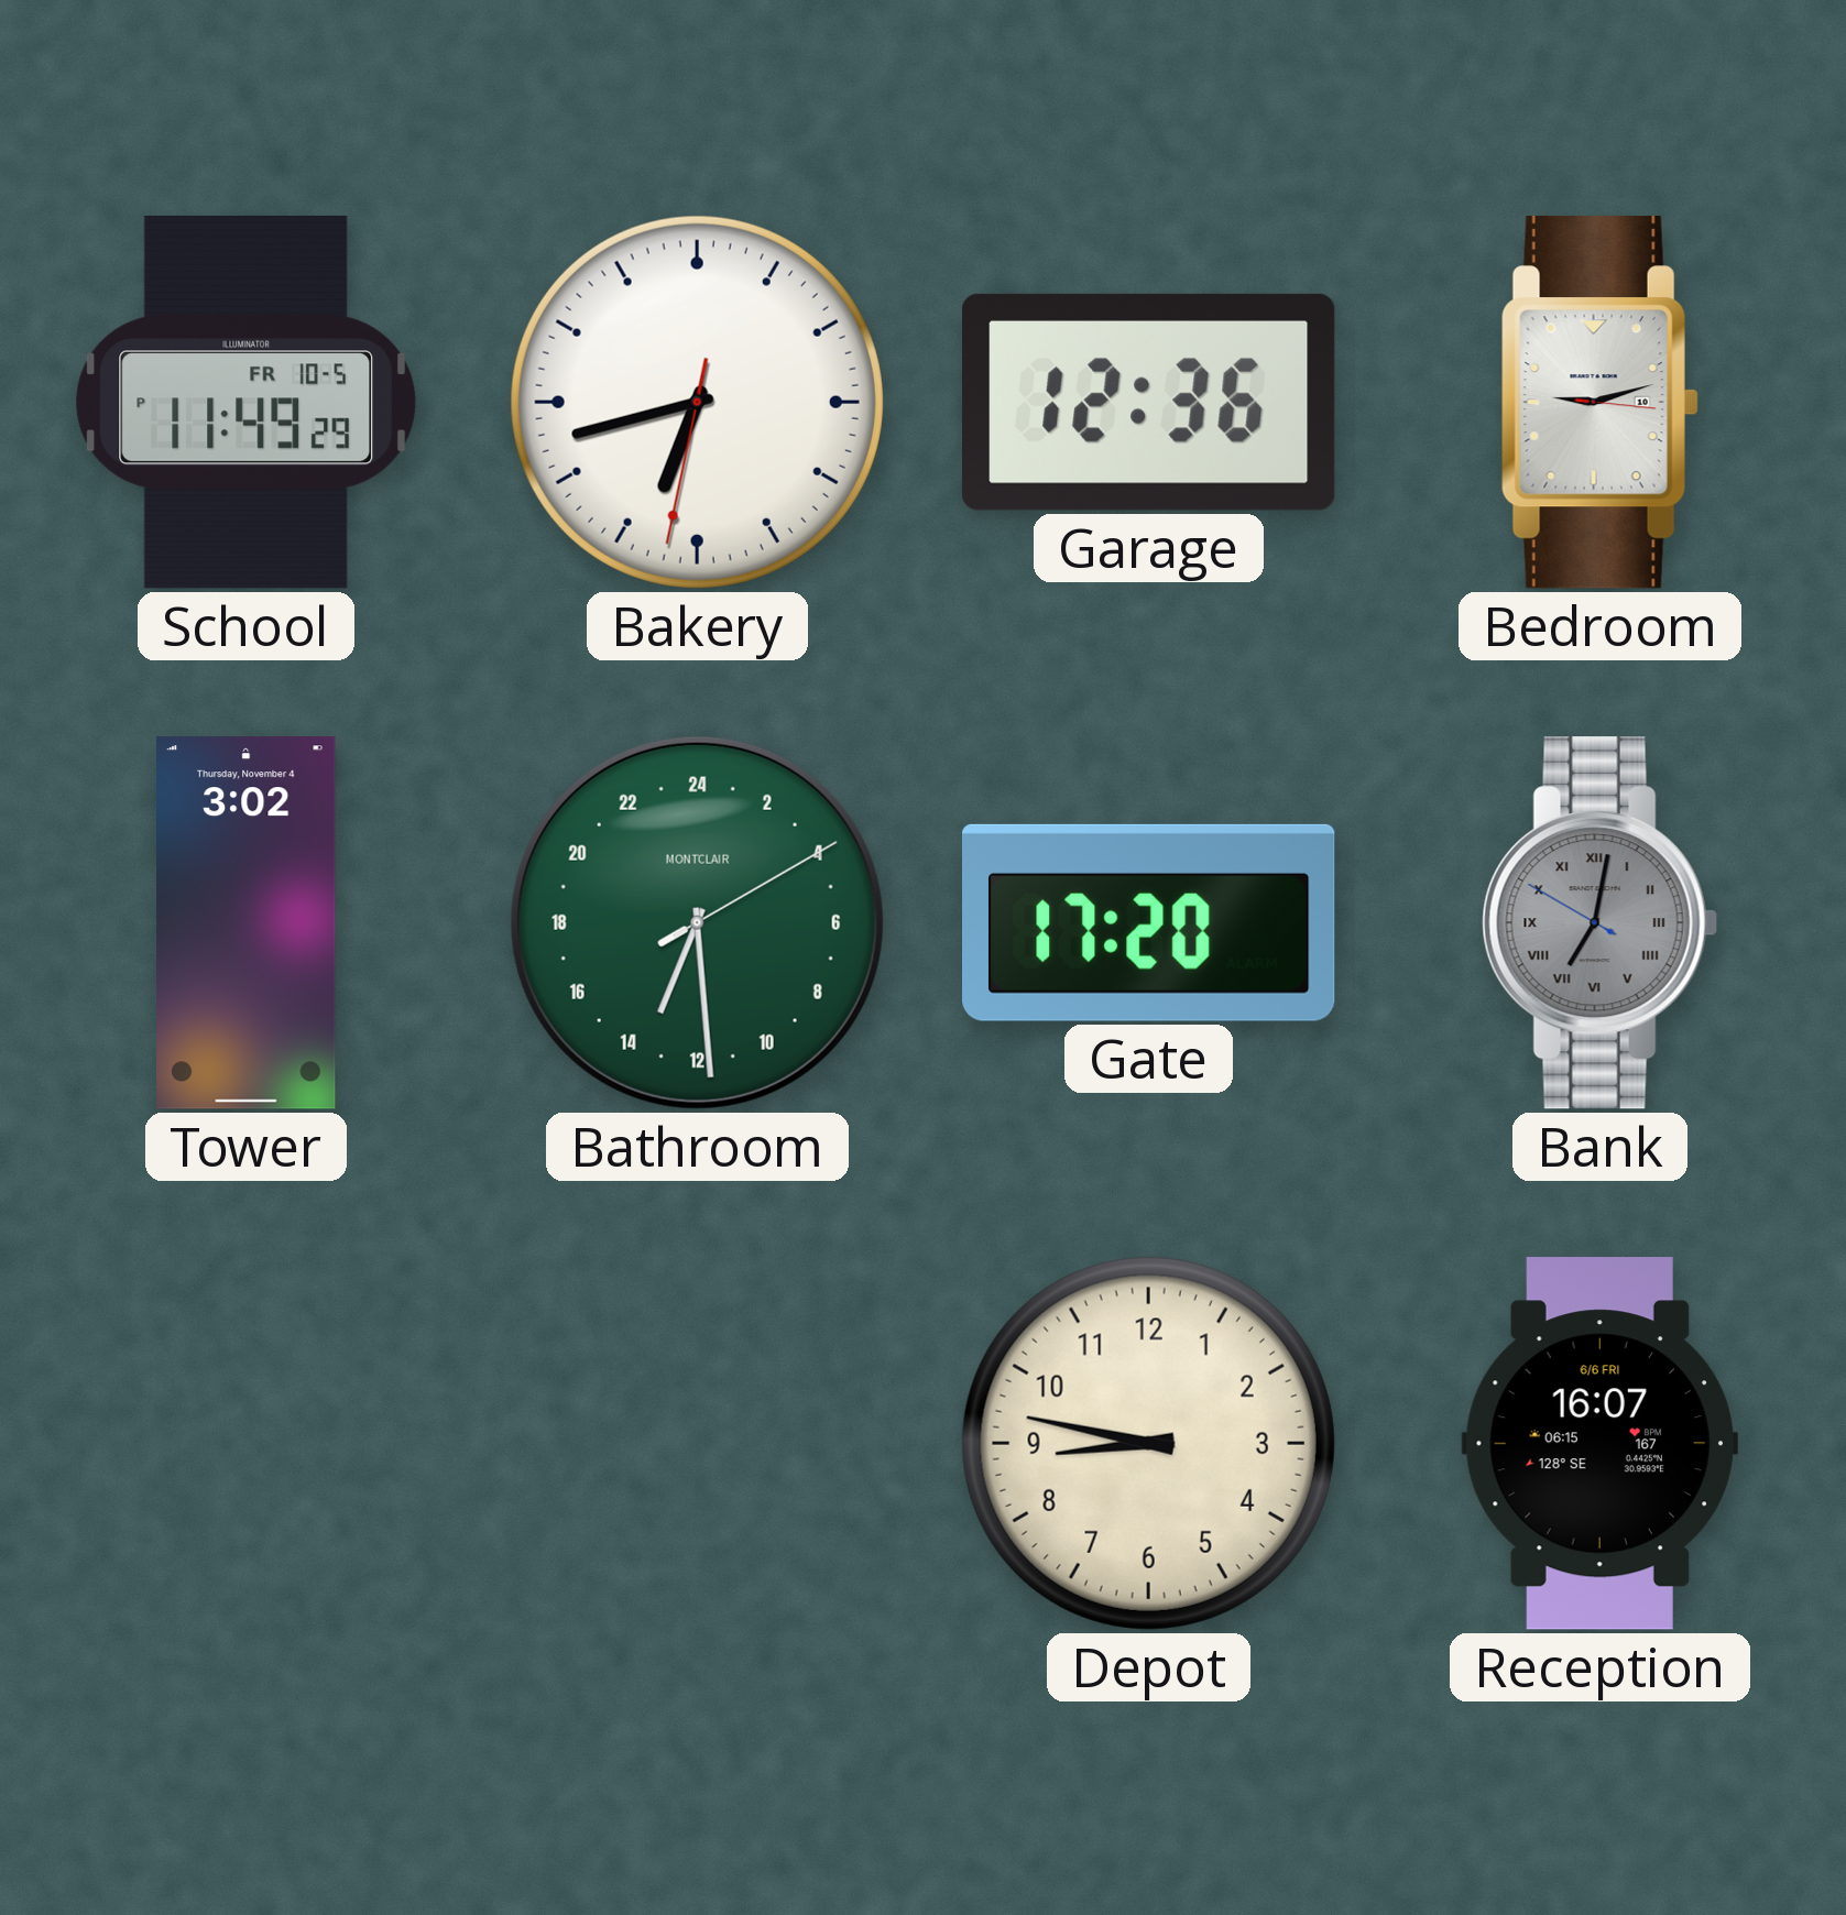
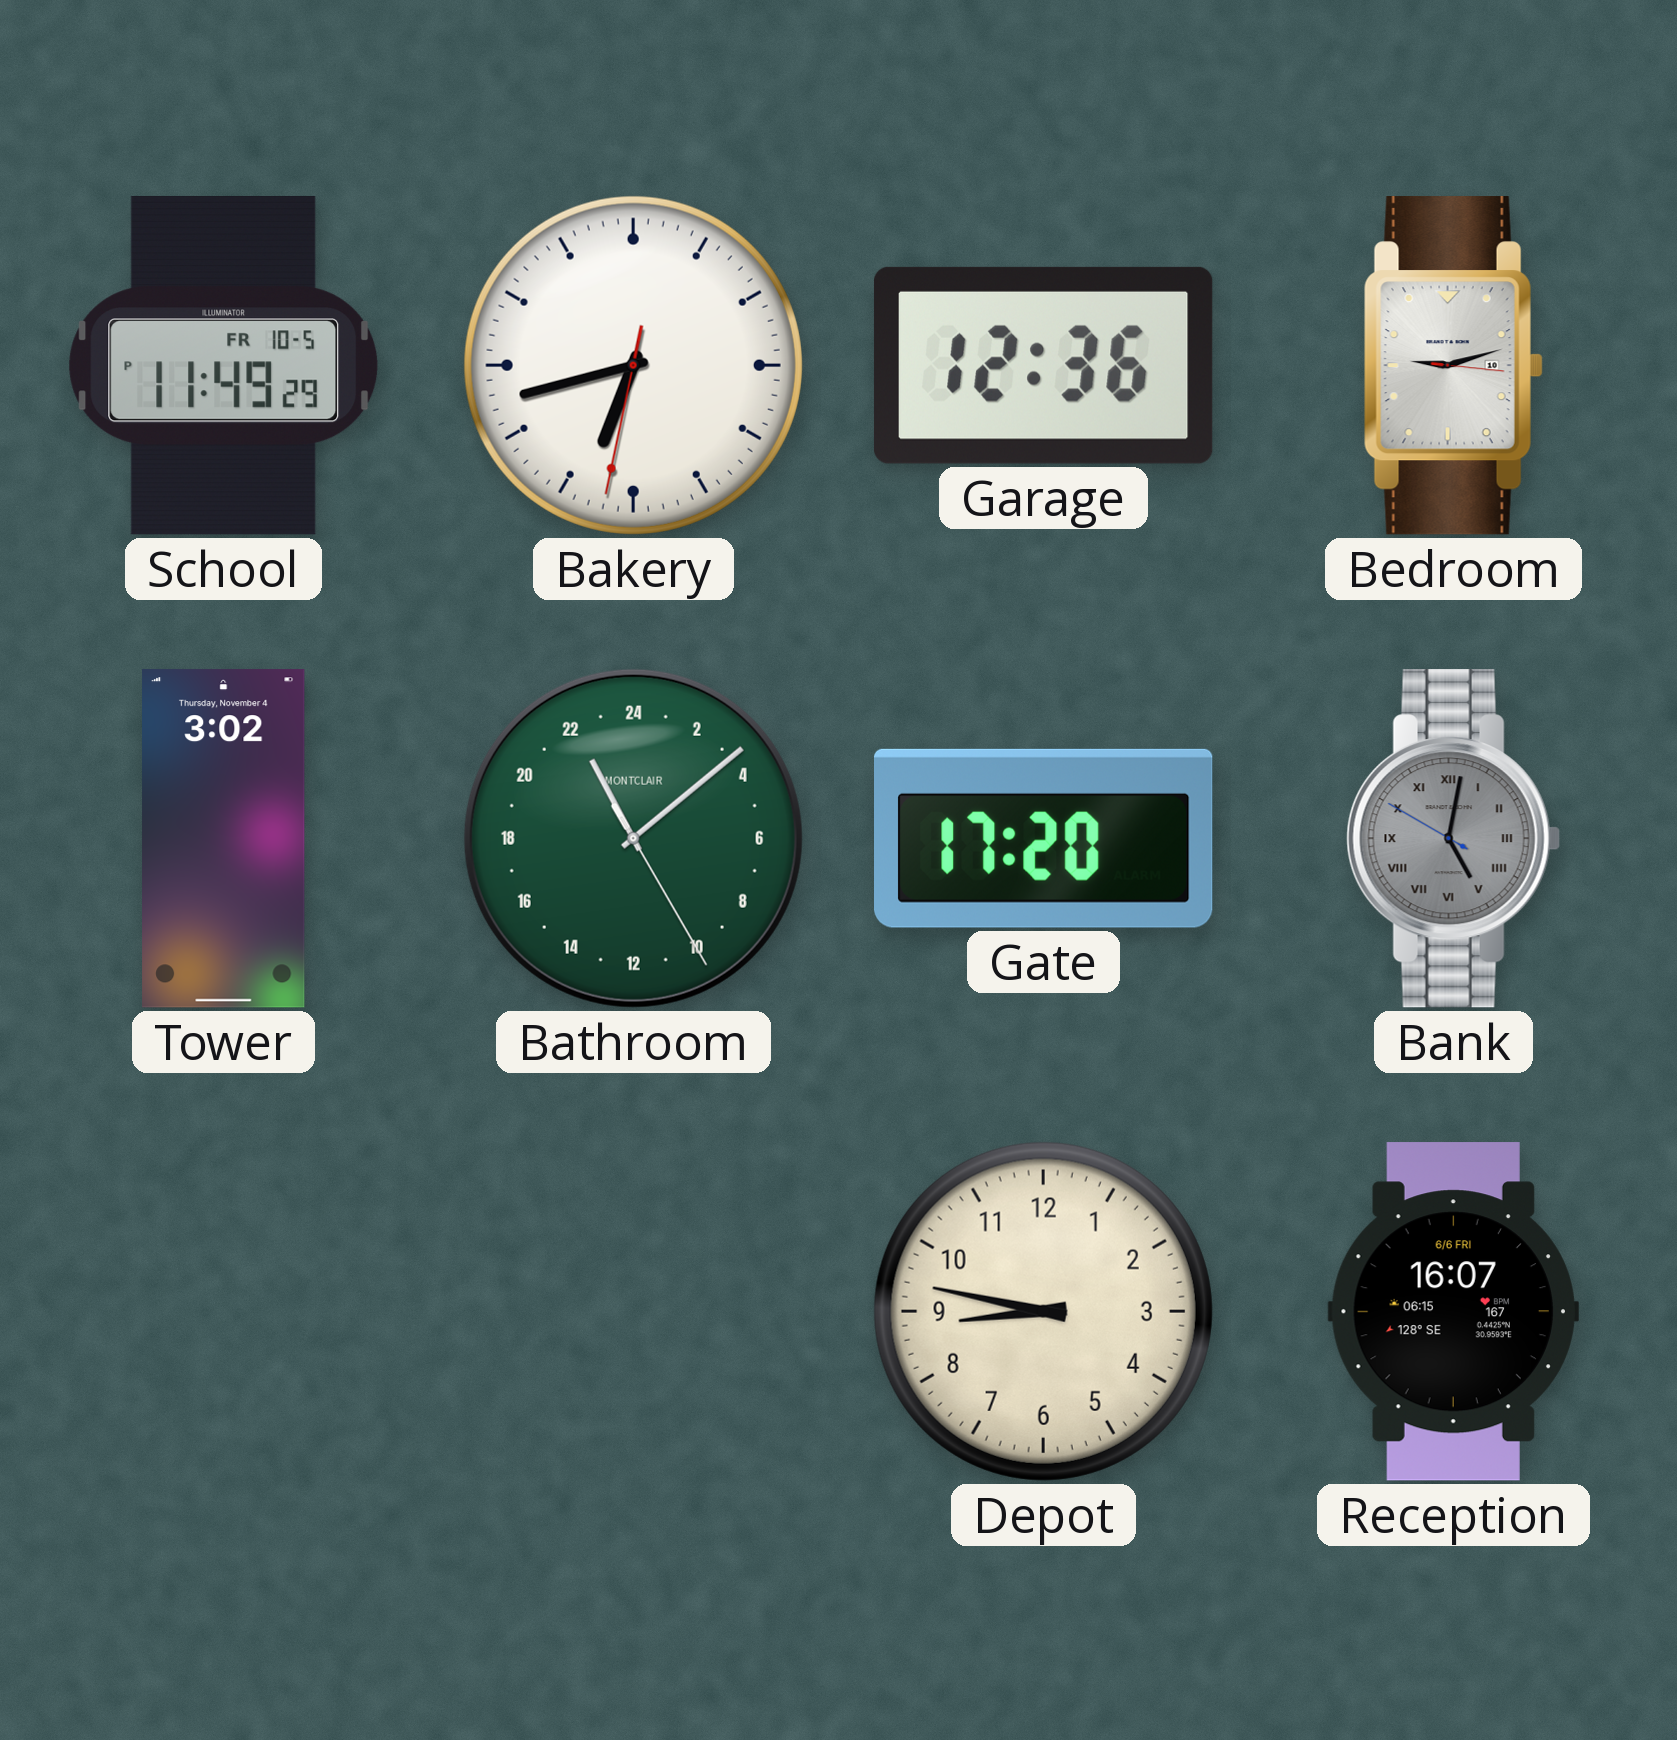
Bathroom: 13:29 -> 22:08
Bank: 7:01 -> 5:01
